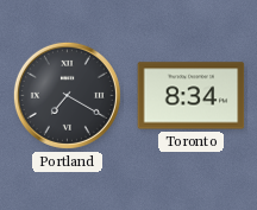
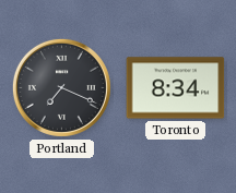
Portland: 7:20 -> 7:19
